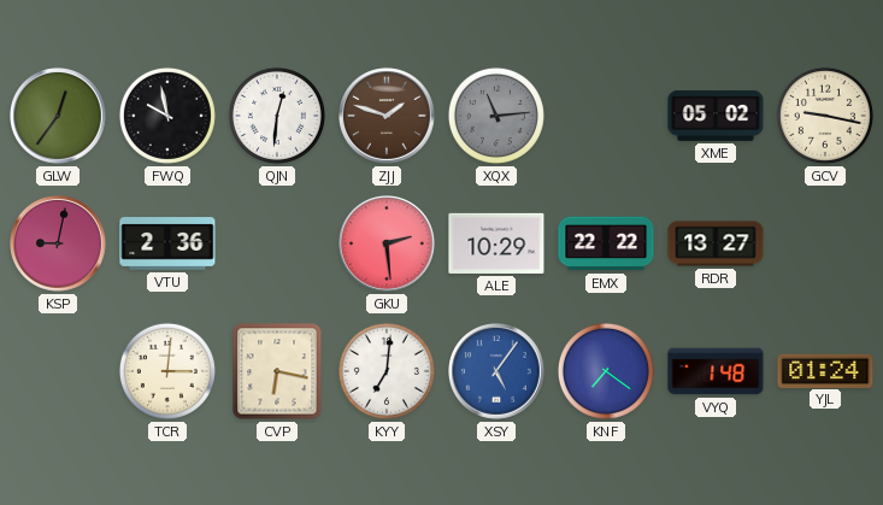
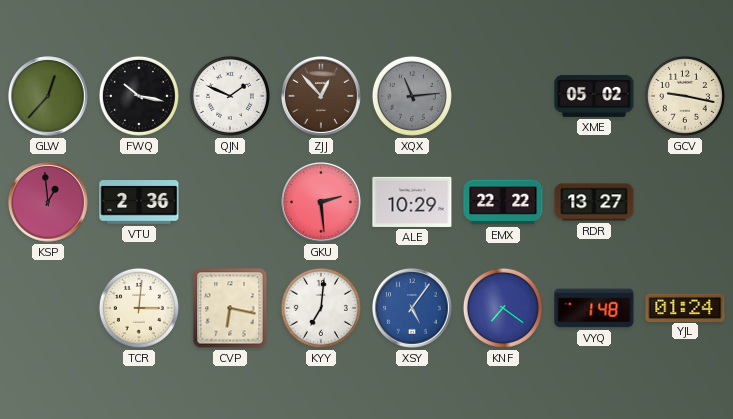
GLW: 12:36 -> 12:37
FWQ: 9:58 -> 10:17
QJN: 12:31 -> 1:49
ZJJ: 1:48 -> 12:53
KSP: 9:02 -> 12:59
